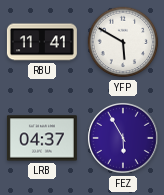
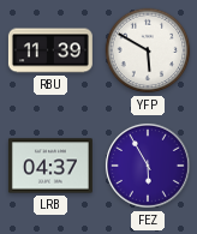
RBU: 11:41 -> 11:39
